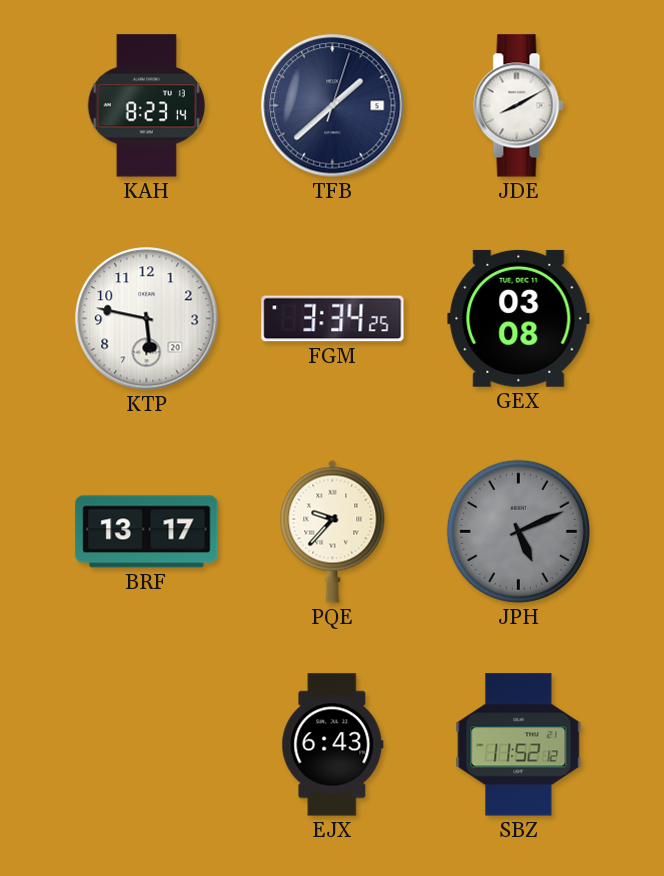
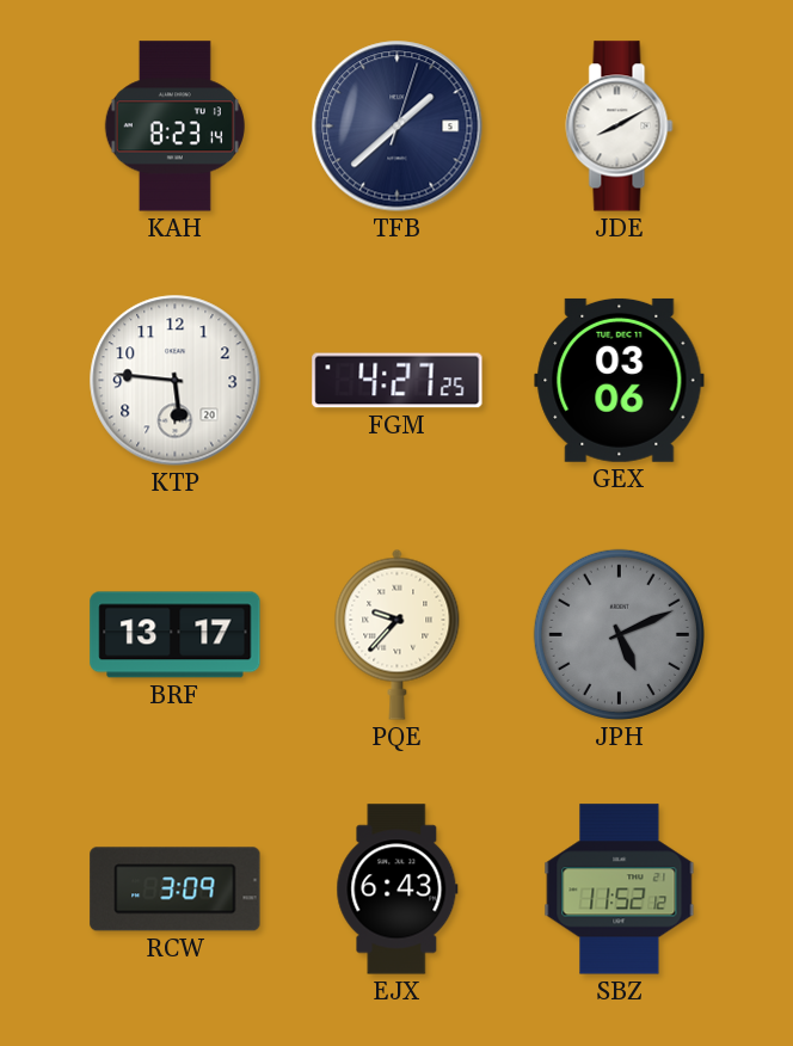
KTP: 5:47 -> 5:46
FGM: 3:34 -> 4:27
GEX: 03:08 -> 03:06
RCW: none -> 3:09
